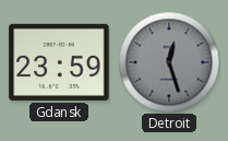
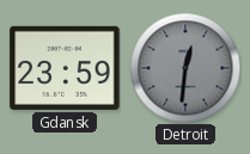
Detroit: 12:27 -> 12:31
